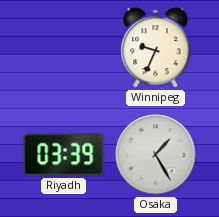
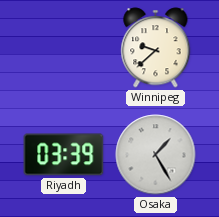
Winnipeg: 9:34 -> 9:38
